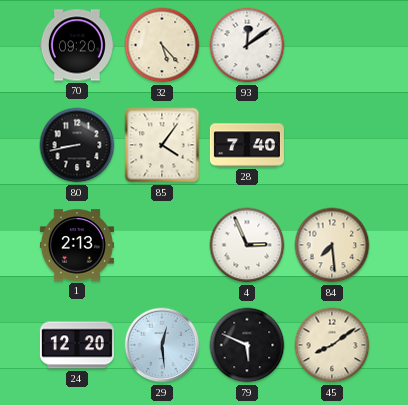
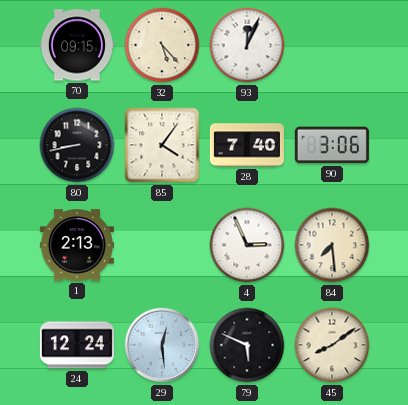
70: 09:20 -> 09:15
93: 12:09 -> 12:04
90: none -> 3:06
24: 12:20 -> 12:24
